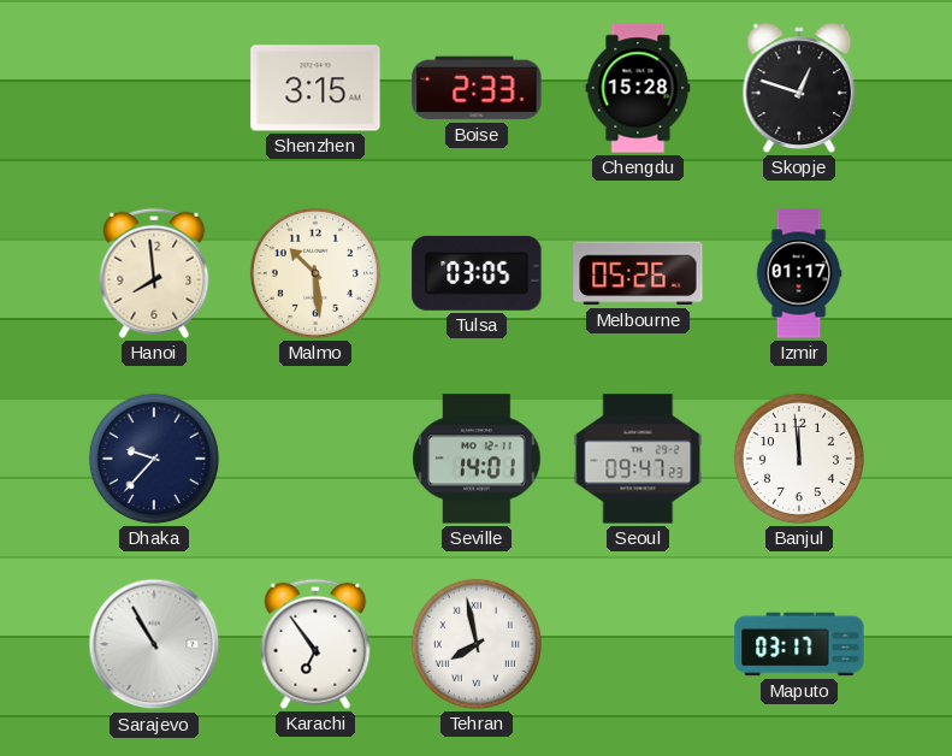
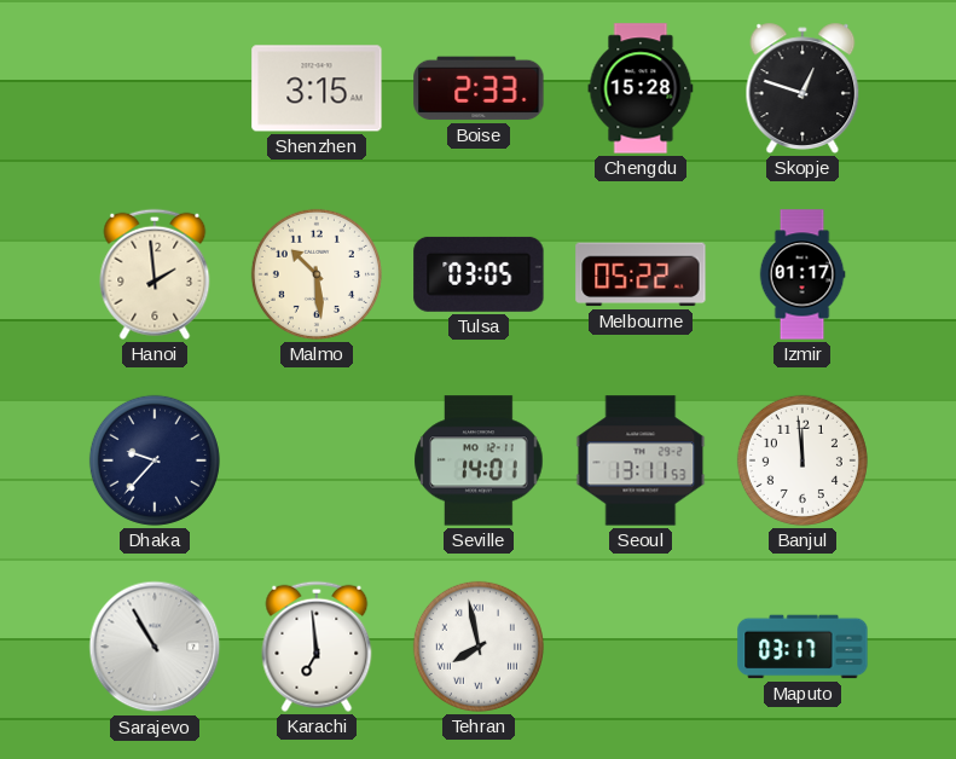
Hanoi: 7:59 -> 1:59
Melbourne: 05:26 -> 05:22
Seoul: 09:47 -> 13:11
Karachi: 6:54 -> 6:59
